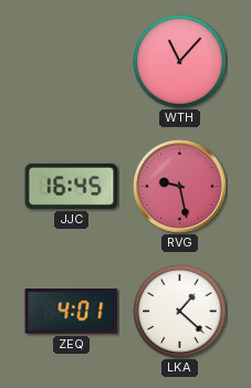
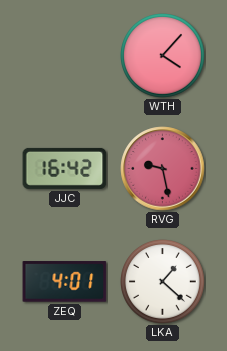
WTH: 11:07 -> 4:07
JJC: 16:45 -> 16:42
